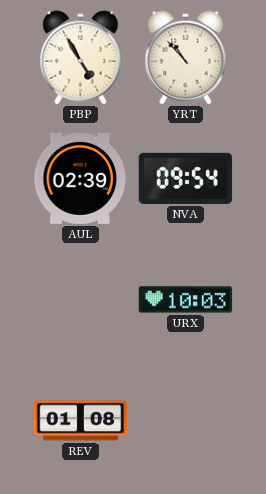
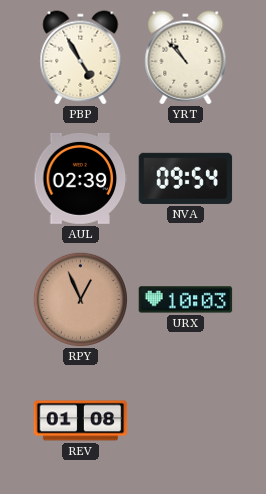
RPY: none -> 12:56
